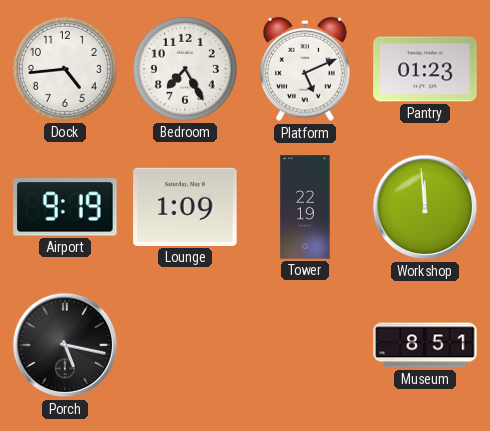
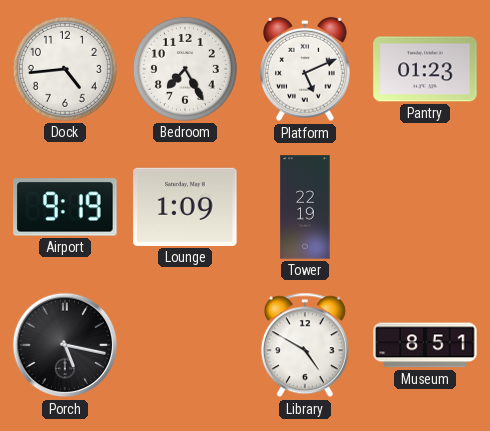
Workshop: 11:59 -> none
Library: none -> 4:50
